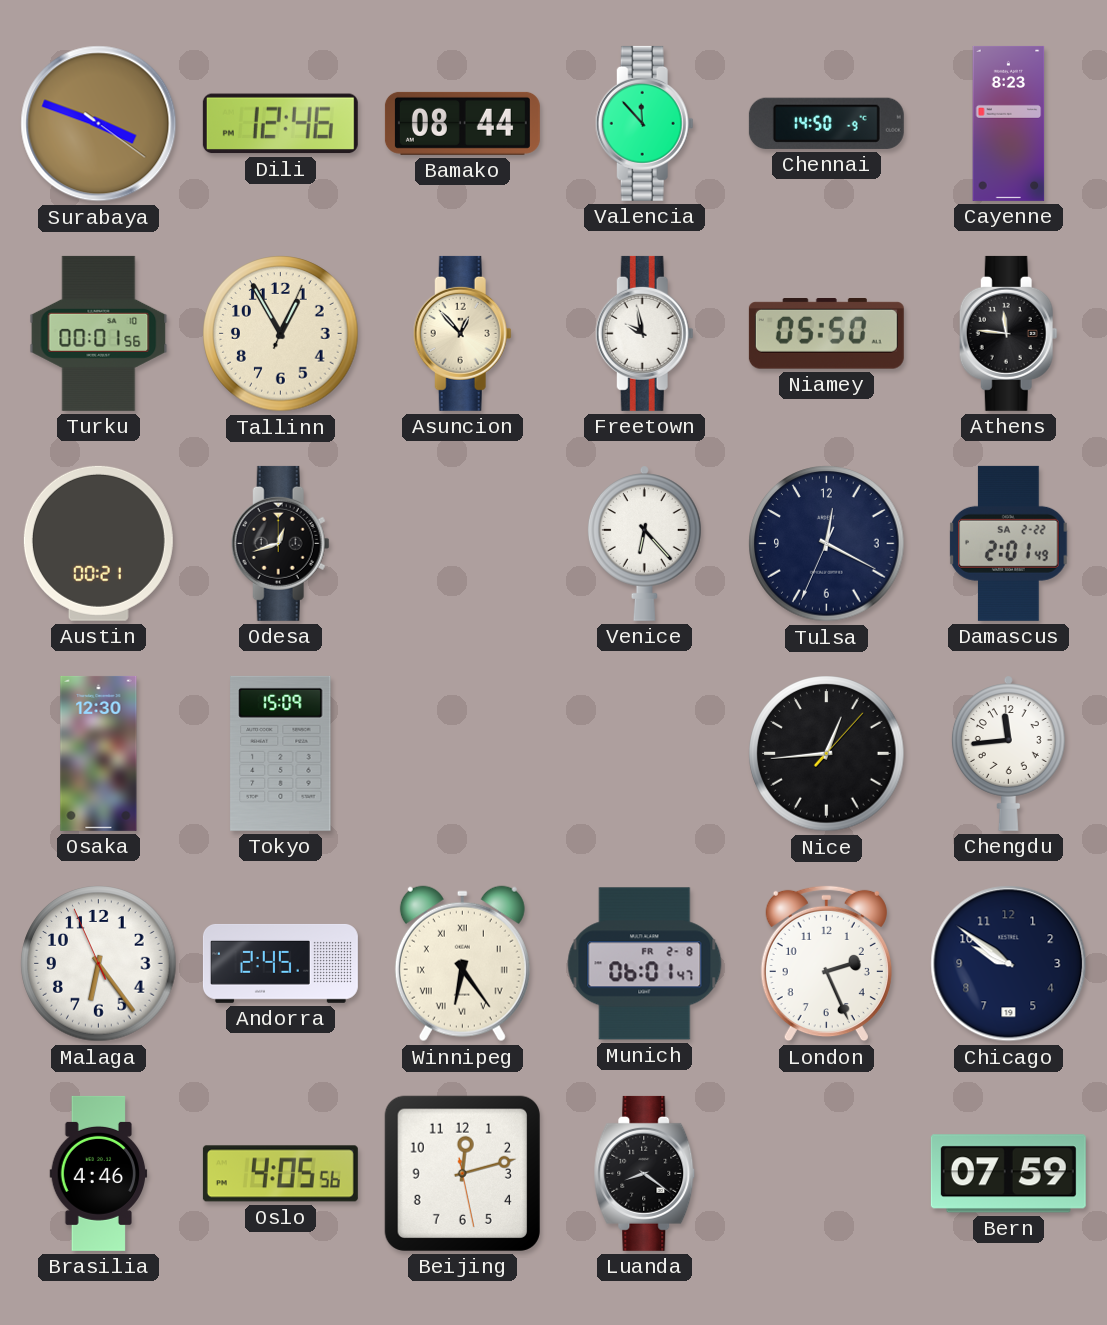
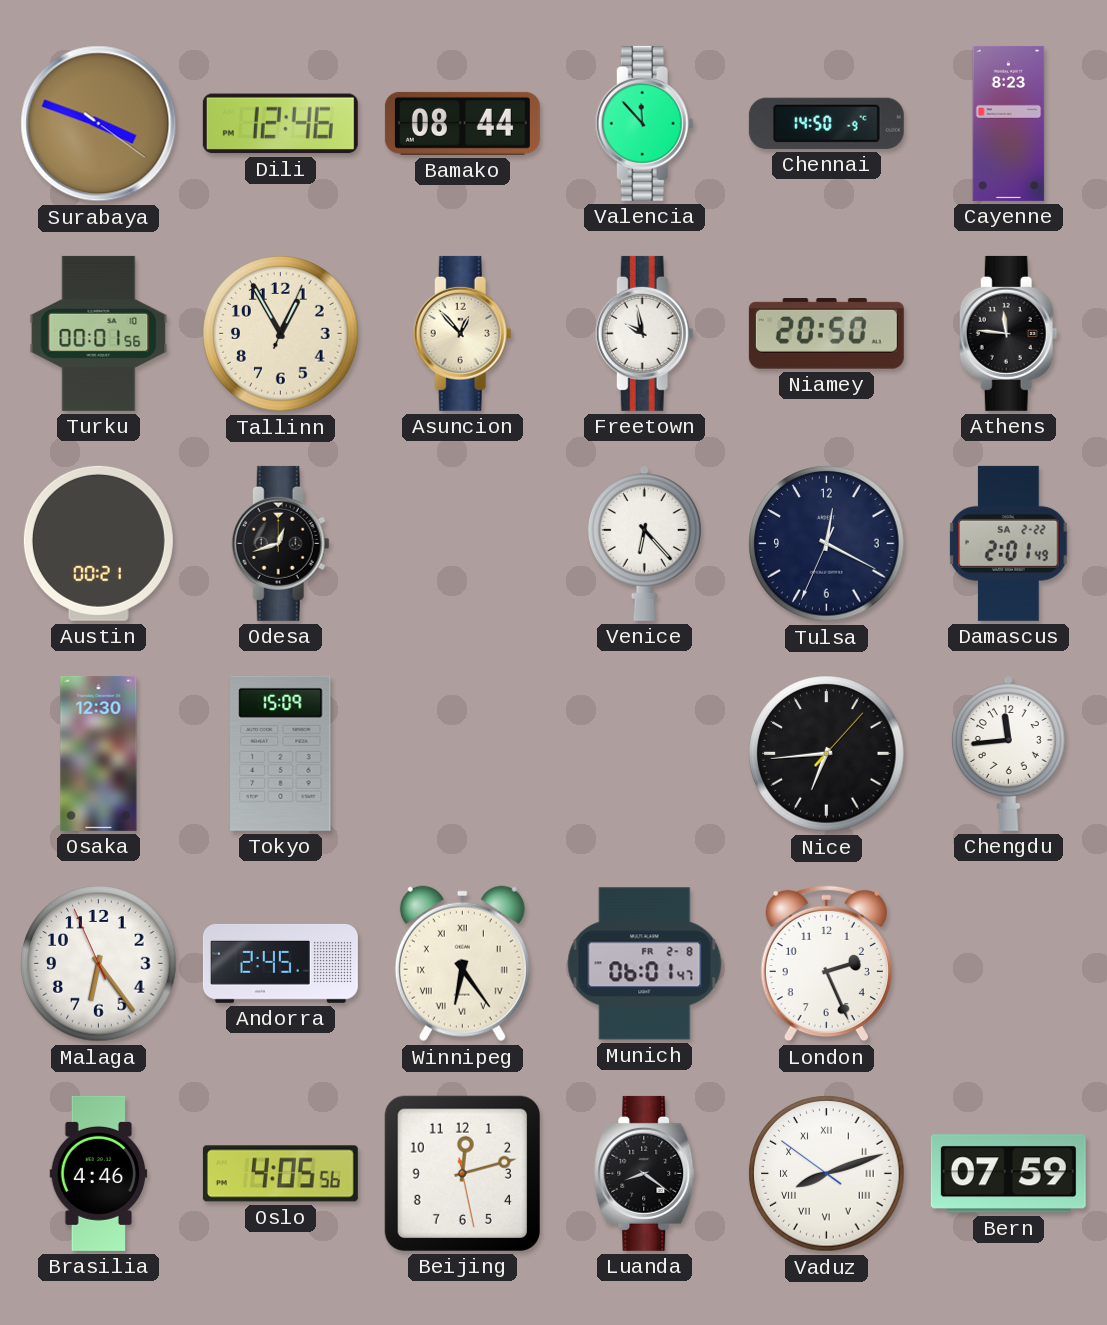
Niamey: 05:50 -> 20:50
Nice: 12:44 -> 6:44
Chicago: 9:51 -> none
Vaduz: none -> 8:11
